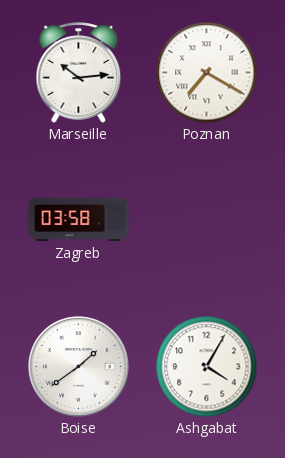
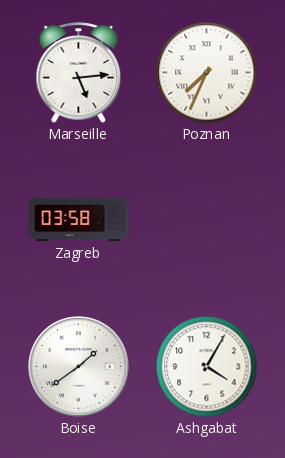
Marseille: 10:14 -> 5:14
Poznan: 7:20 -> 7:34
